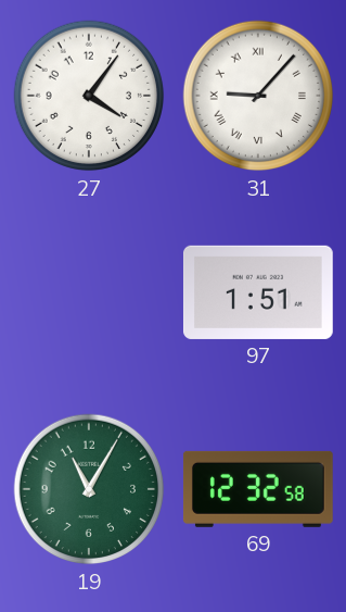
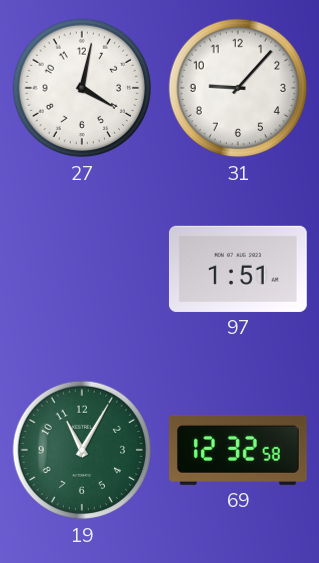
27: 4:06 -> 4:02
31 numerals: Roman -> Arabic
